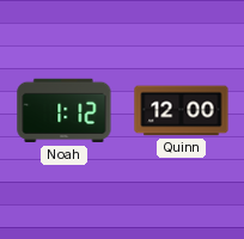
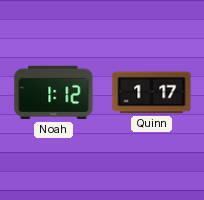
Quinn: 12:00 -> 1:17
